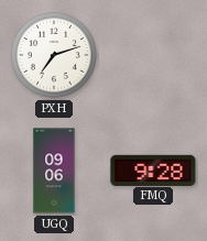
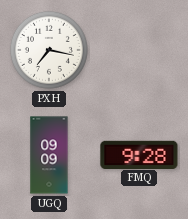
PXH: 7:12 -> 7:17
UGQ: 09:06 -> 09:09
